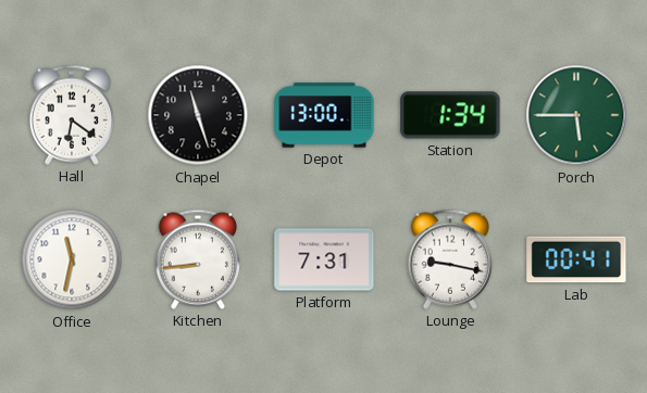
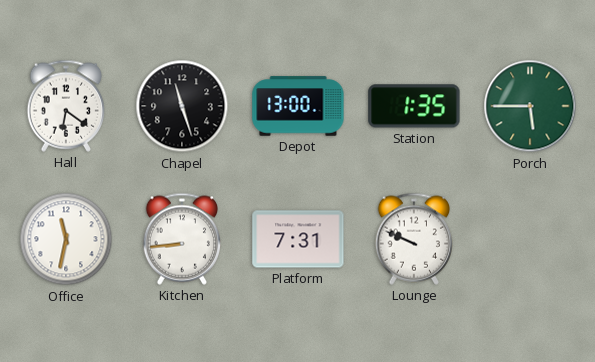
Station: 1:34 -> 1:35
Lounge: 9:17 -> 9:49
Lab: 00:41 -> none
